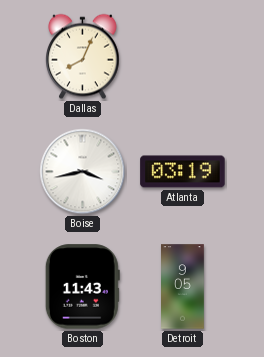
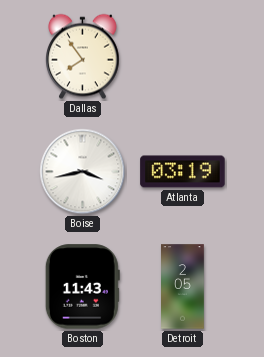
Dallas: 8:04 -> 7:54
Detroit: 9:05 -> 2:05
